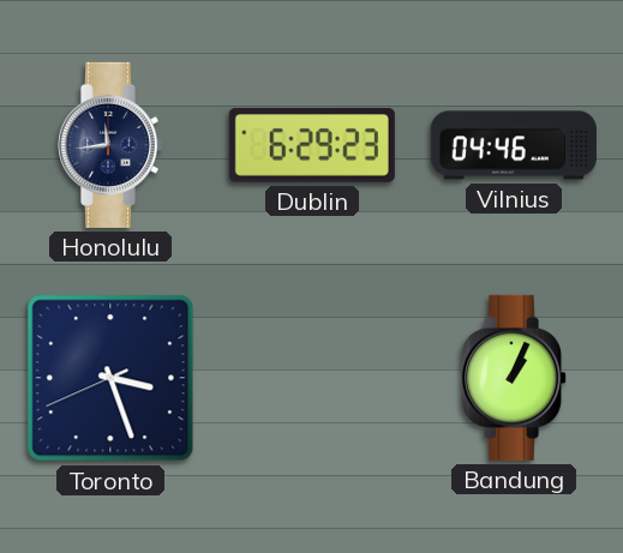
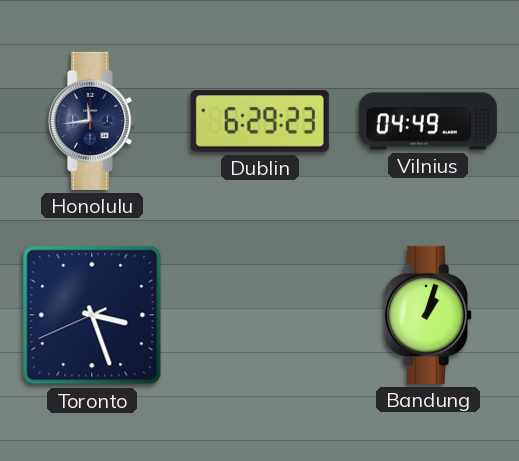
Vilnius: 04:46 -> 04:49
Bandung: 1:04 -> 1:03
